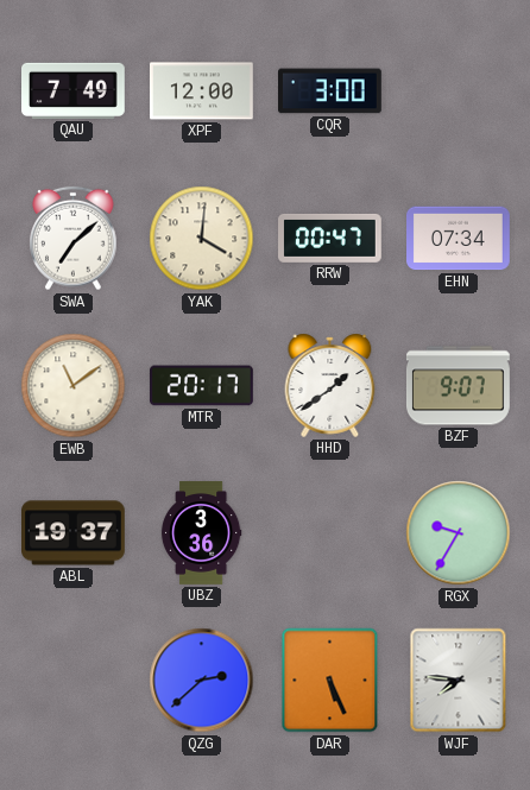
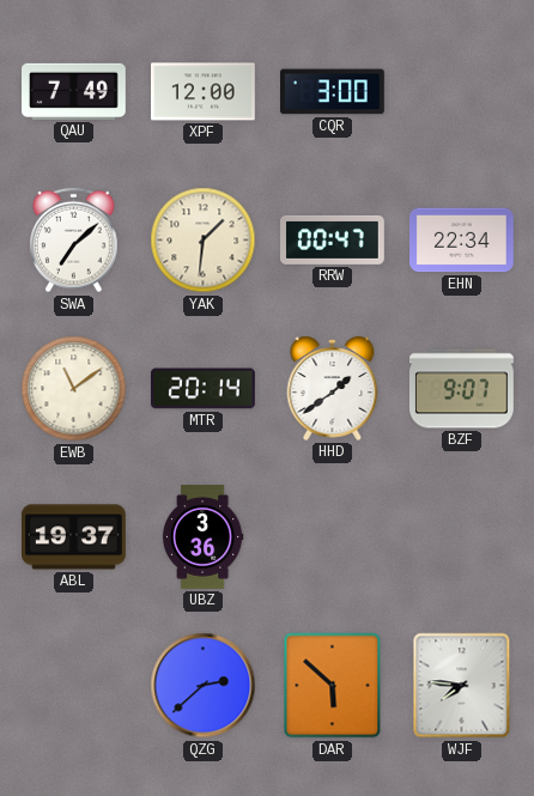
YAK: 4:01 -> 1:31
EHN: 07:34 -> 22:34
MTR: 20:17 -> 20:14
RGX: 9:35 -> none
DAR: 5:26 -> 5:52
